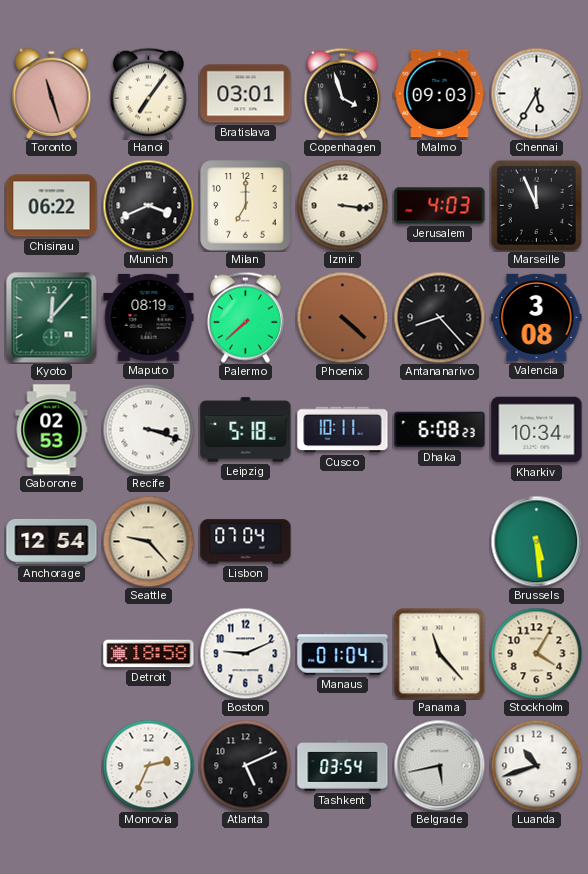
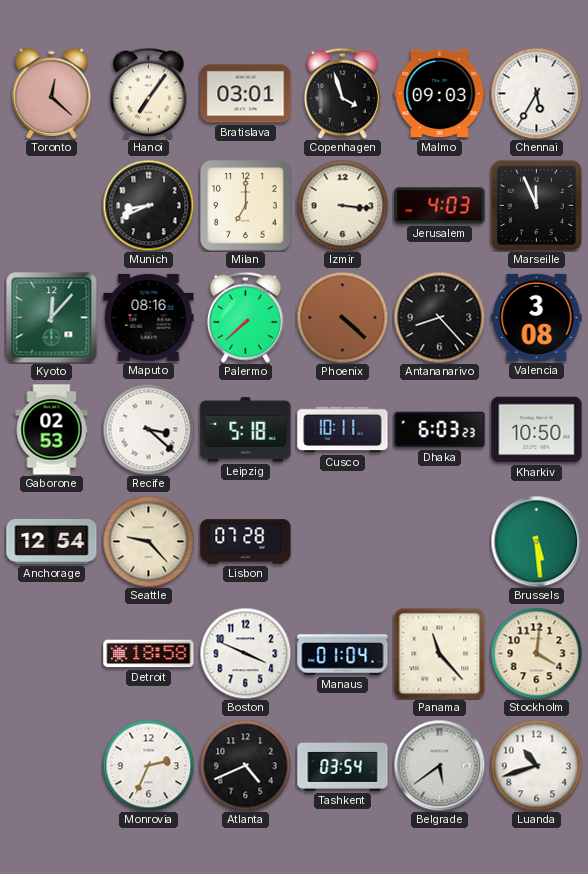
Toronto: 11:27 -> 12:22
Chisinau: 06:22 -> none
Munich: 3:41 -> 8:41
Maputo: 08:19 -> 08:16
Recife: 3:18 -> 3:22
Dhaka: 6:08 -> 6:03
Kharkiv: 10:34 -> 10:50
Lisbon: 07:04 -> 07:28
Boston: 9:11 -> 3:49
Stockholm: 4:05 -> 4:01
Atlanta: 5:11 -> 4:41
Belgrade: 5:43 -> 5:39
